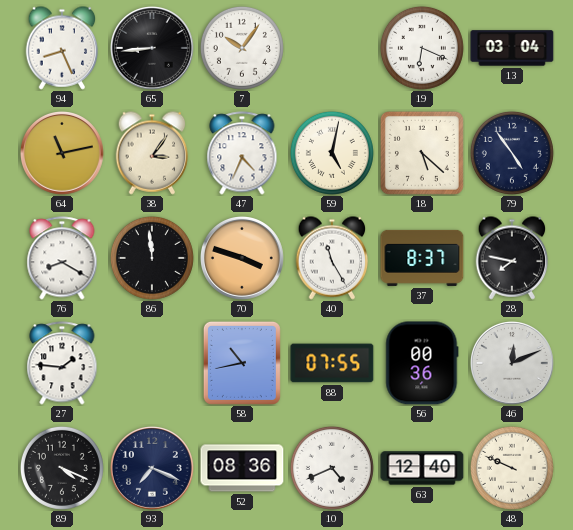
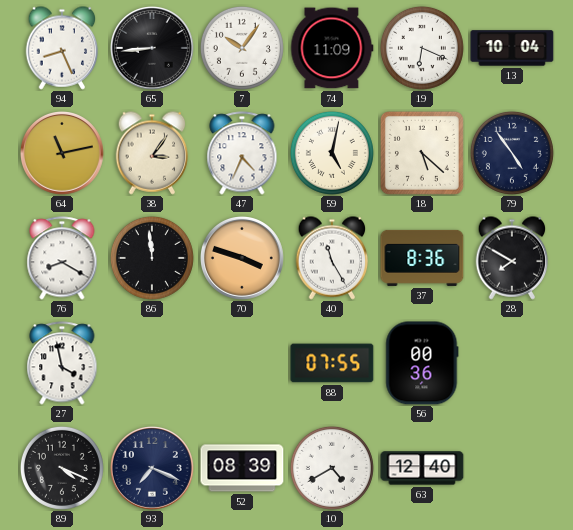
74: none -> 11:09
13: 03:04 -> 10:04
37: 8:37 -> 8:36
28: 7:47 -> 7:50
27: 1:46 -> 3:58
58: 10:43 -> none
46: 12:11 -> none
52: 08:36 -> 08:39
10: 4:41 -> 4:40
48: 9:49 -> none
